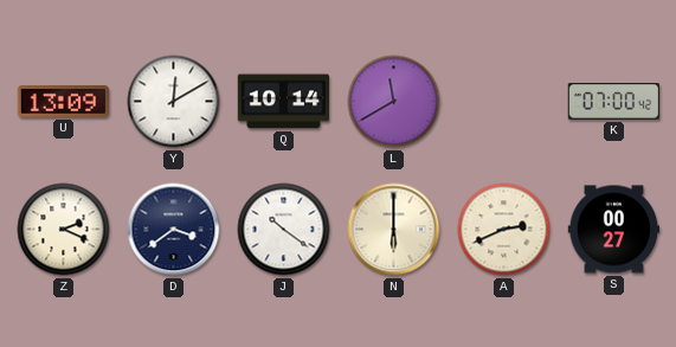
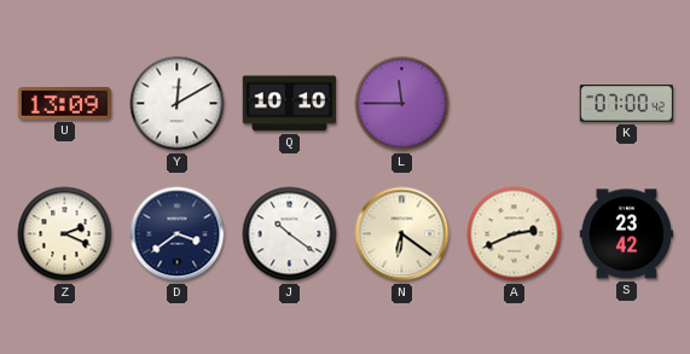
Q: 10:14 -> 10:10
L: 11:40 -> 11:45
N: 6:00 -> 6:21
S: 00:27 -> 23:42
